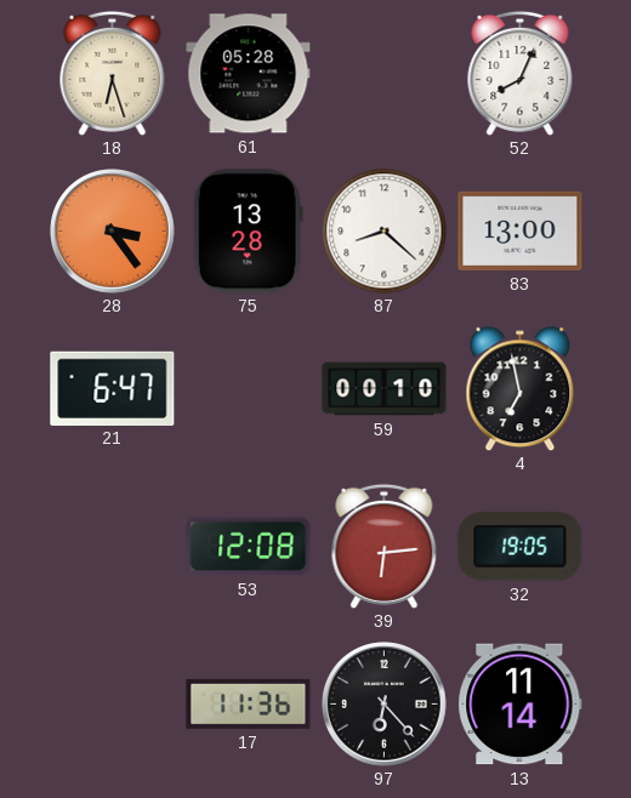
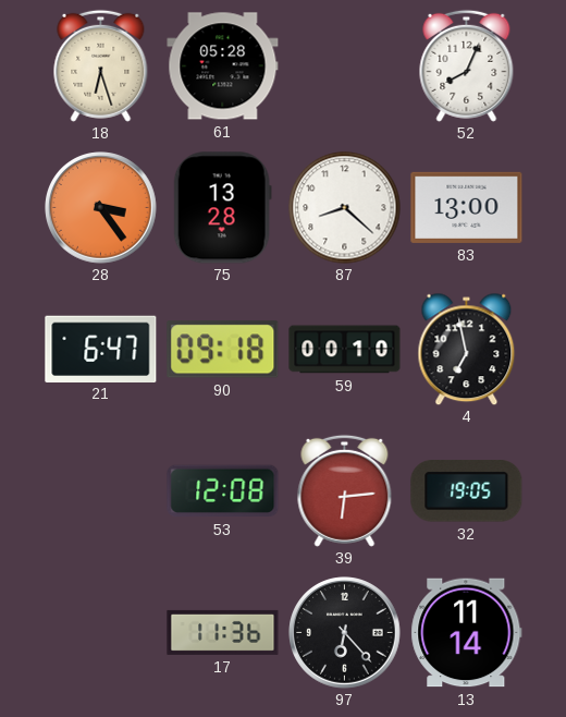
90: none -> 09:18
